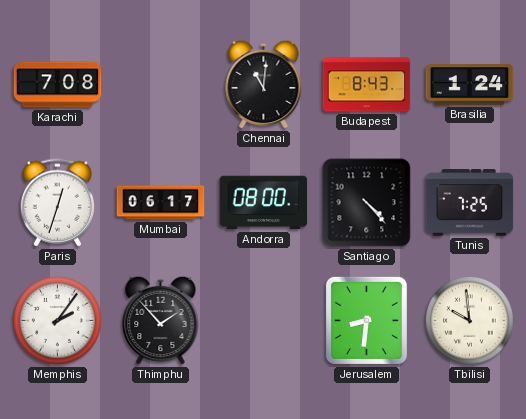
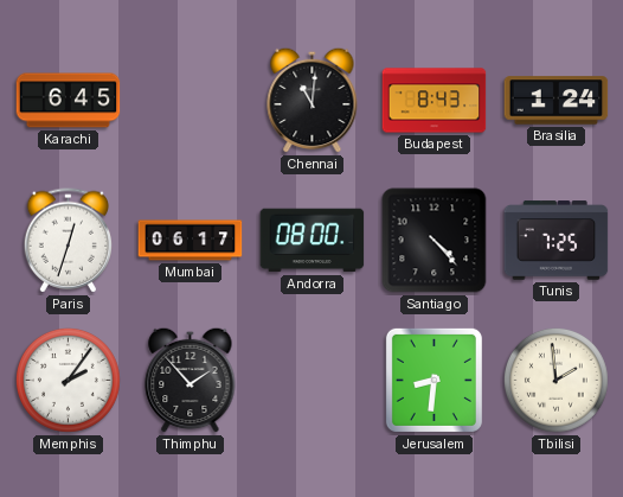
Karachi: 7:08 -> 6:45
Tbilisi: 9:59 -> 1:59
